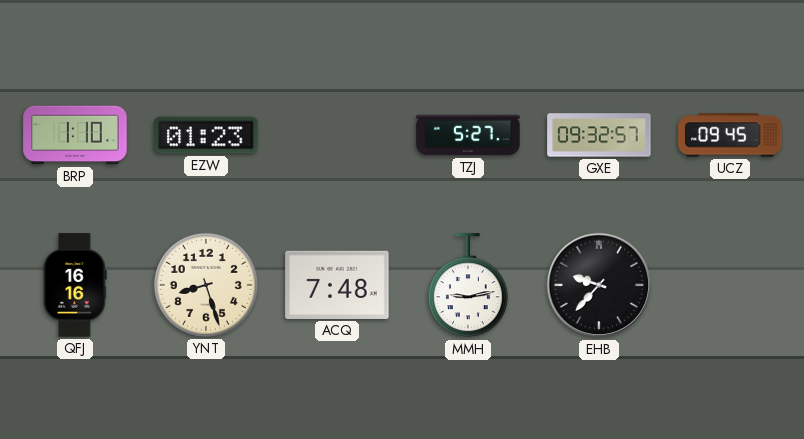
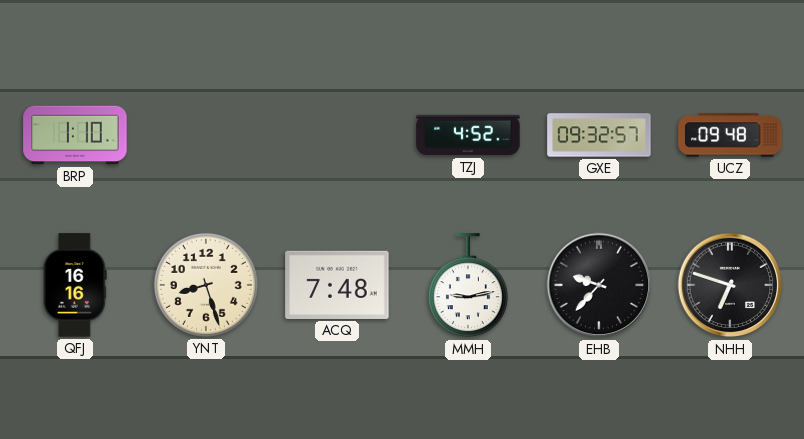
EZW: 01:23 -> none
TZJ: 5:27 -> 4:52
UCZ: 09:45 -> 09:48
NHH: none -> 6:48
